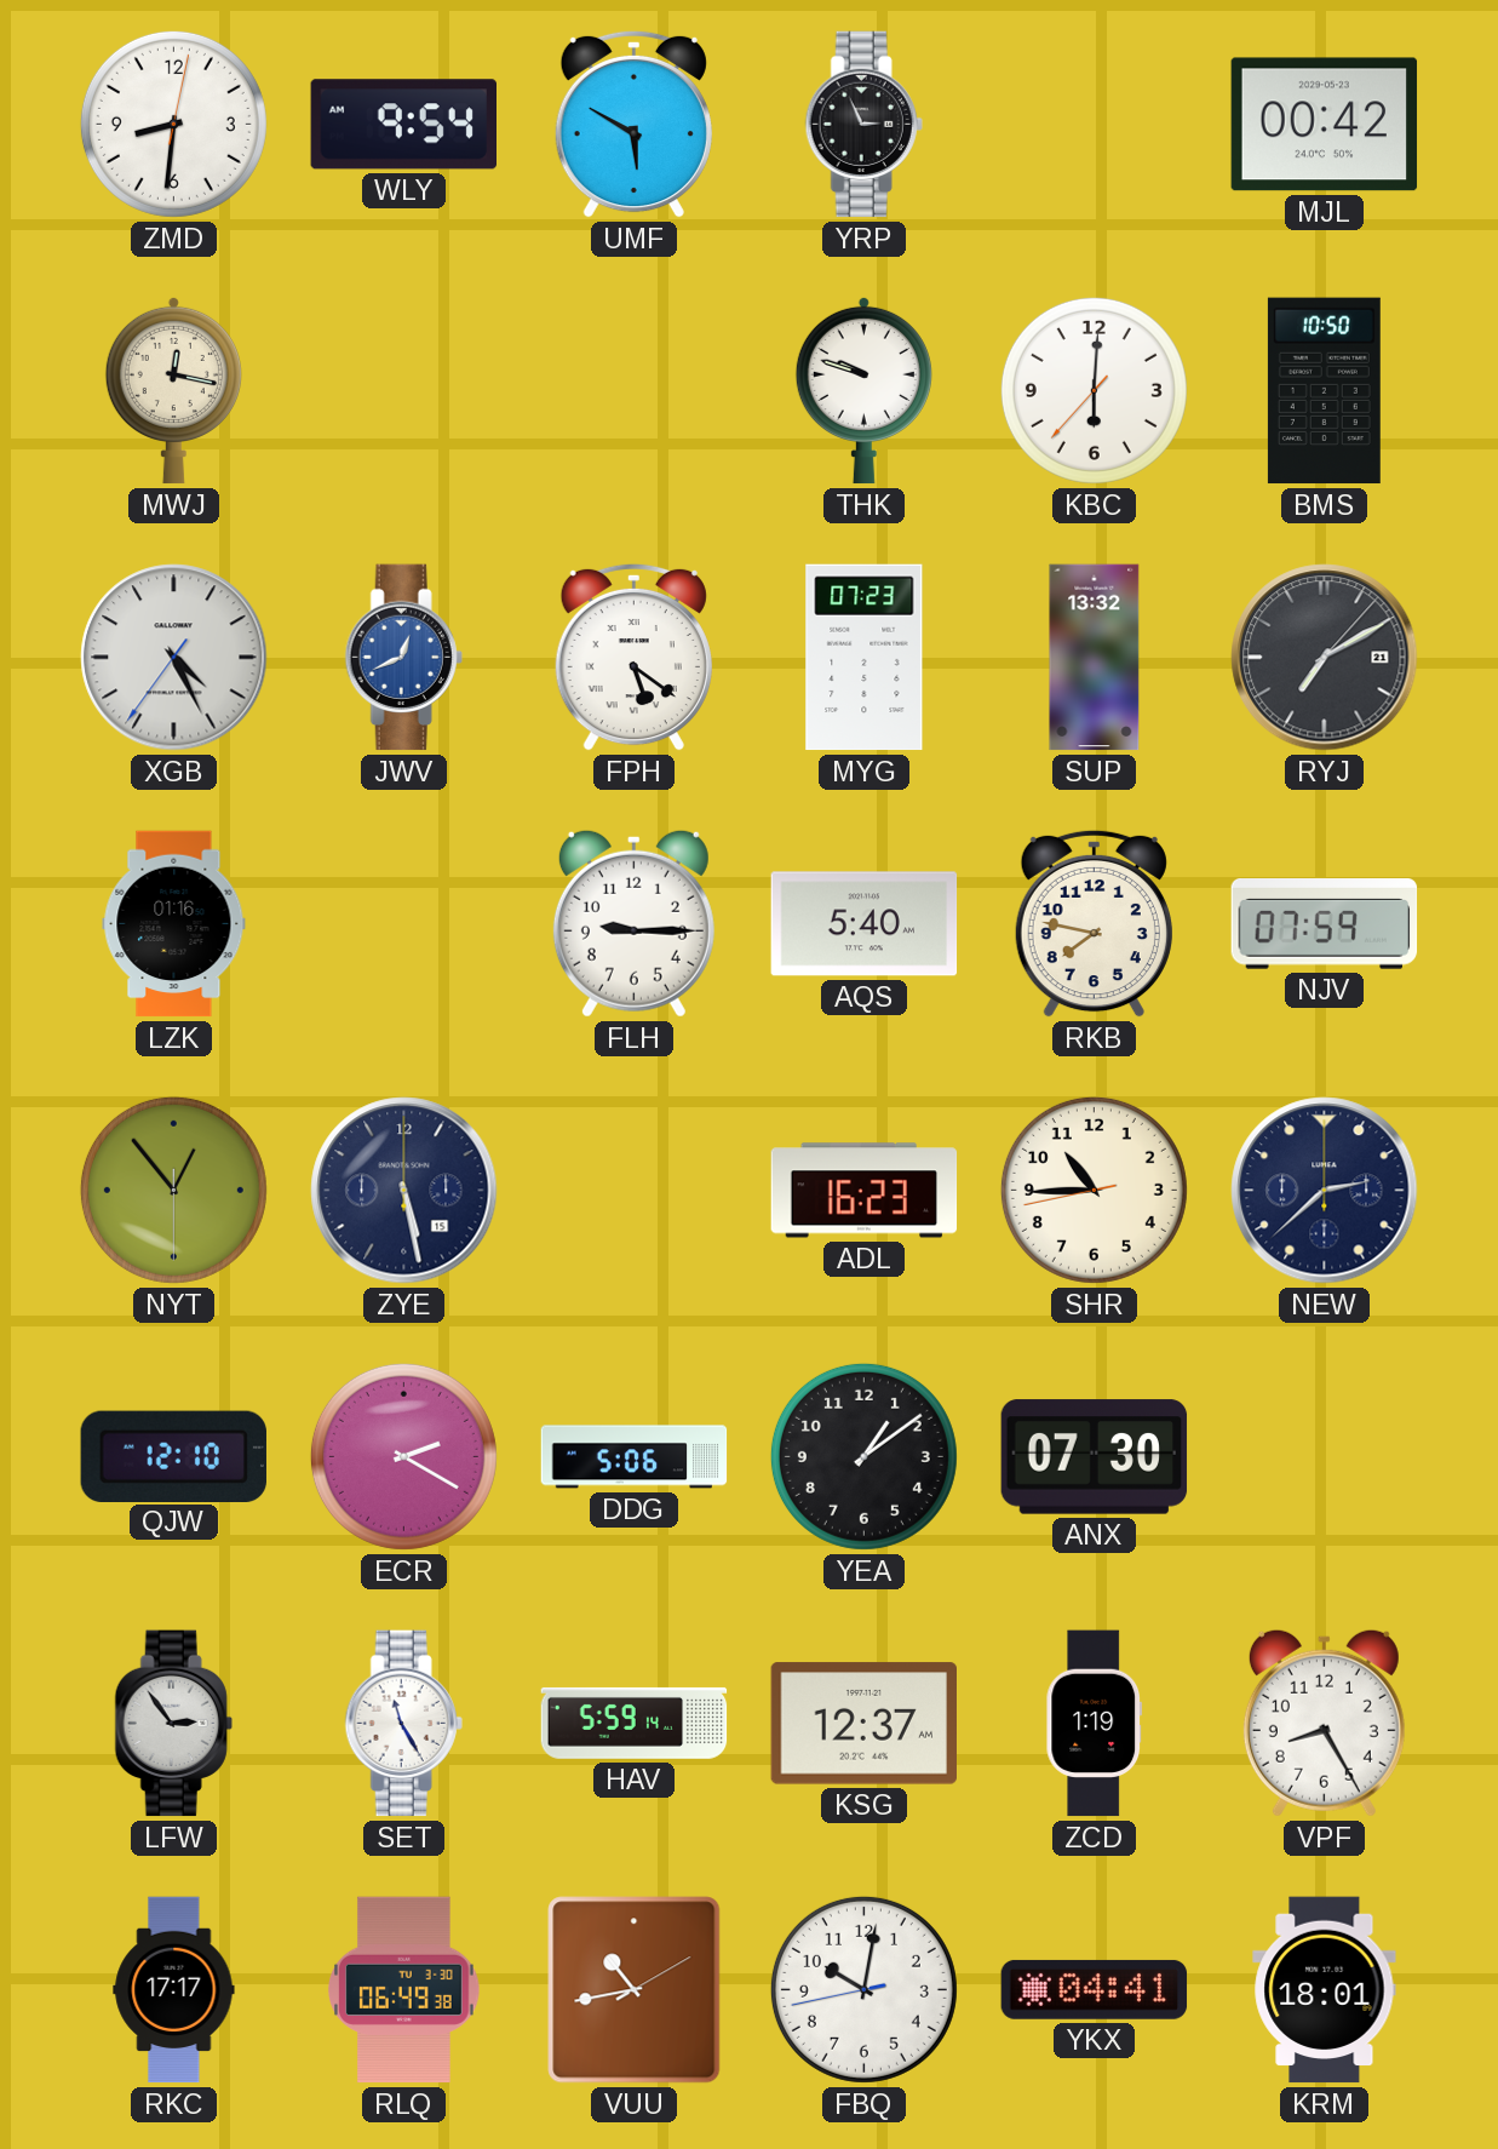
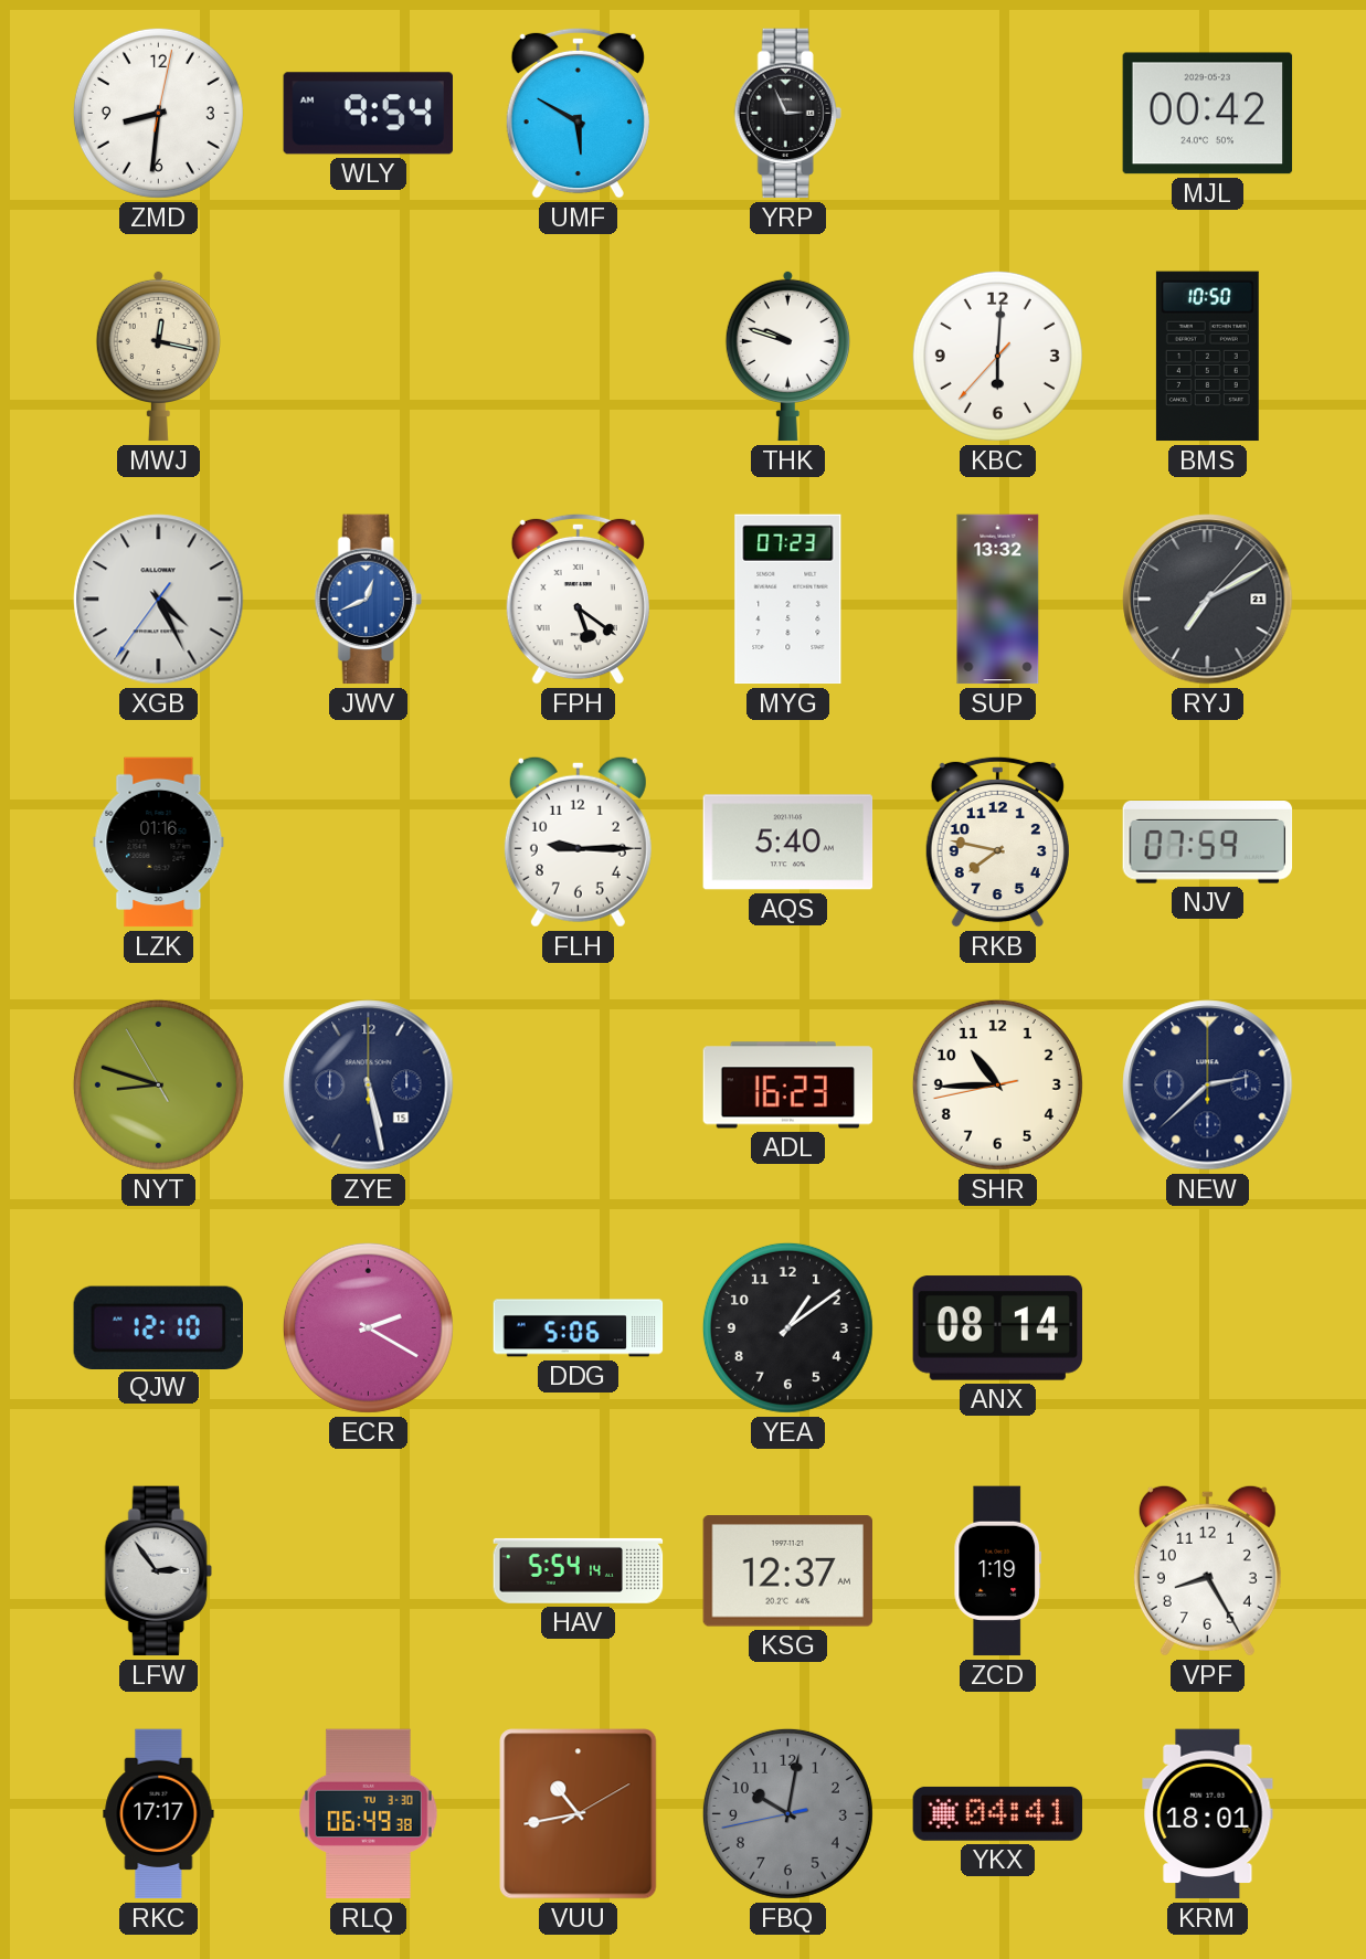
NYT: 12:53 -> 8:47
ANX: 07:30 -> 08:14
SET: 11:25 -> none
HAV: 5:59 -> 5:54
FBQ dial: white -> grey
